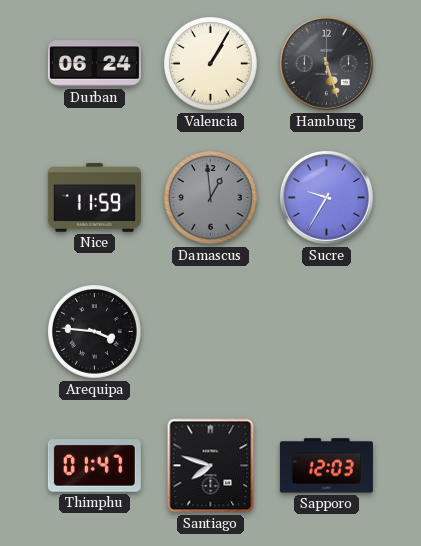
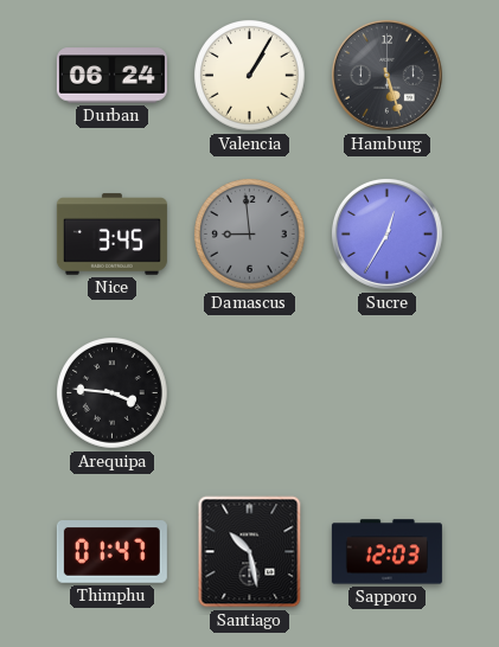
Nice: 11:59 -> 3:45
Damascus: 12:59 -> 8:59
Sucre: 9:35 -> 12:35
Santiago: 7:48 -> 10:28
